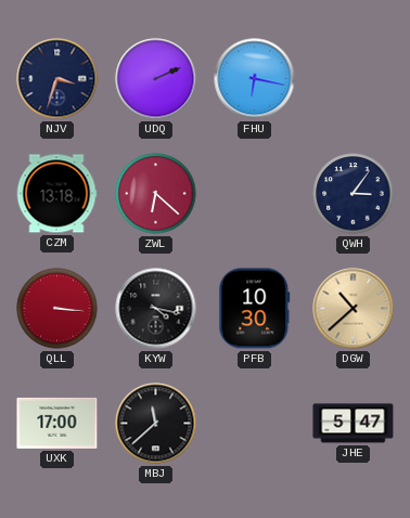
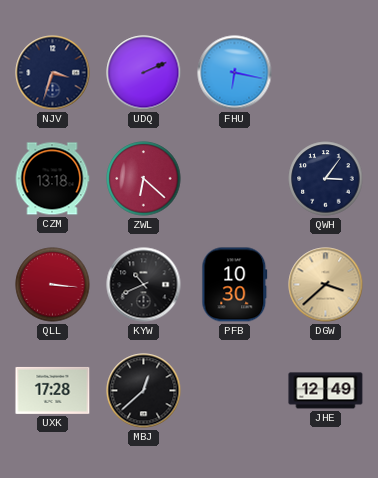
KYW: 4:17 -> 10:41
DGW: 10:38 -> 3:38
UXK: 17:00 -> 17:28
MBJ: 11:38 -> 12:38
JHE: 5:47 -> 12:49
